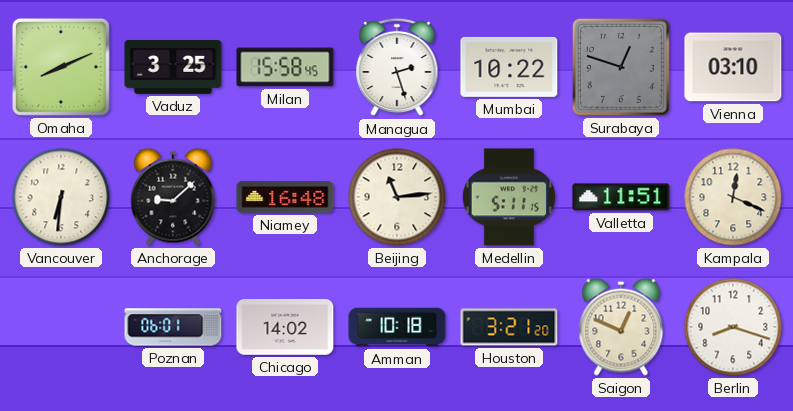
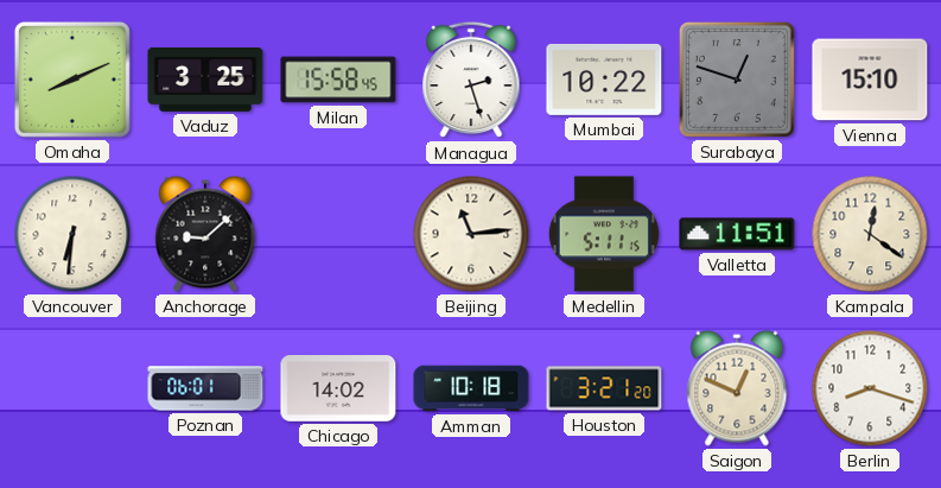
Vienna: 03:10 -> 15:10
Niamey: 16:48 -> none
Kampala: 12:19 -> 12:21
